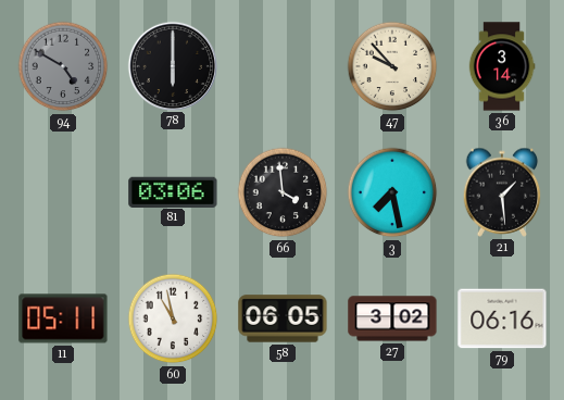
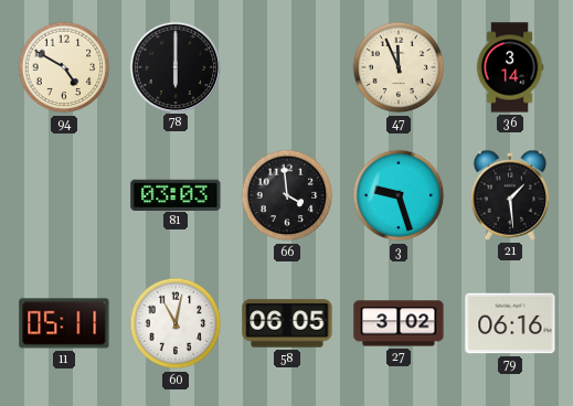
94 dial: grey -> cream
47: 9:53 -> 11:56
81: 03:06 -> 03:03
3: 7:28 -> 9:27
60: 10:58 -> 11:02
